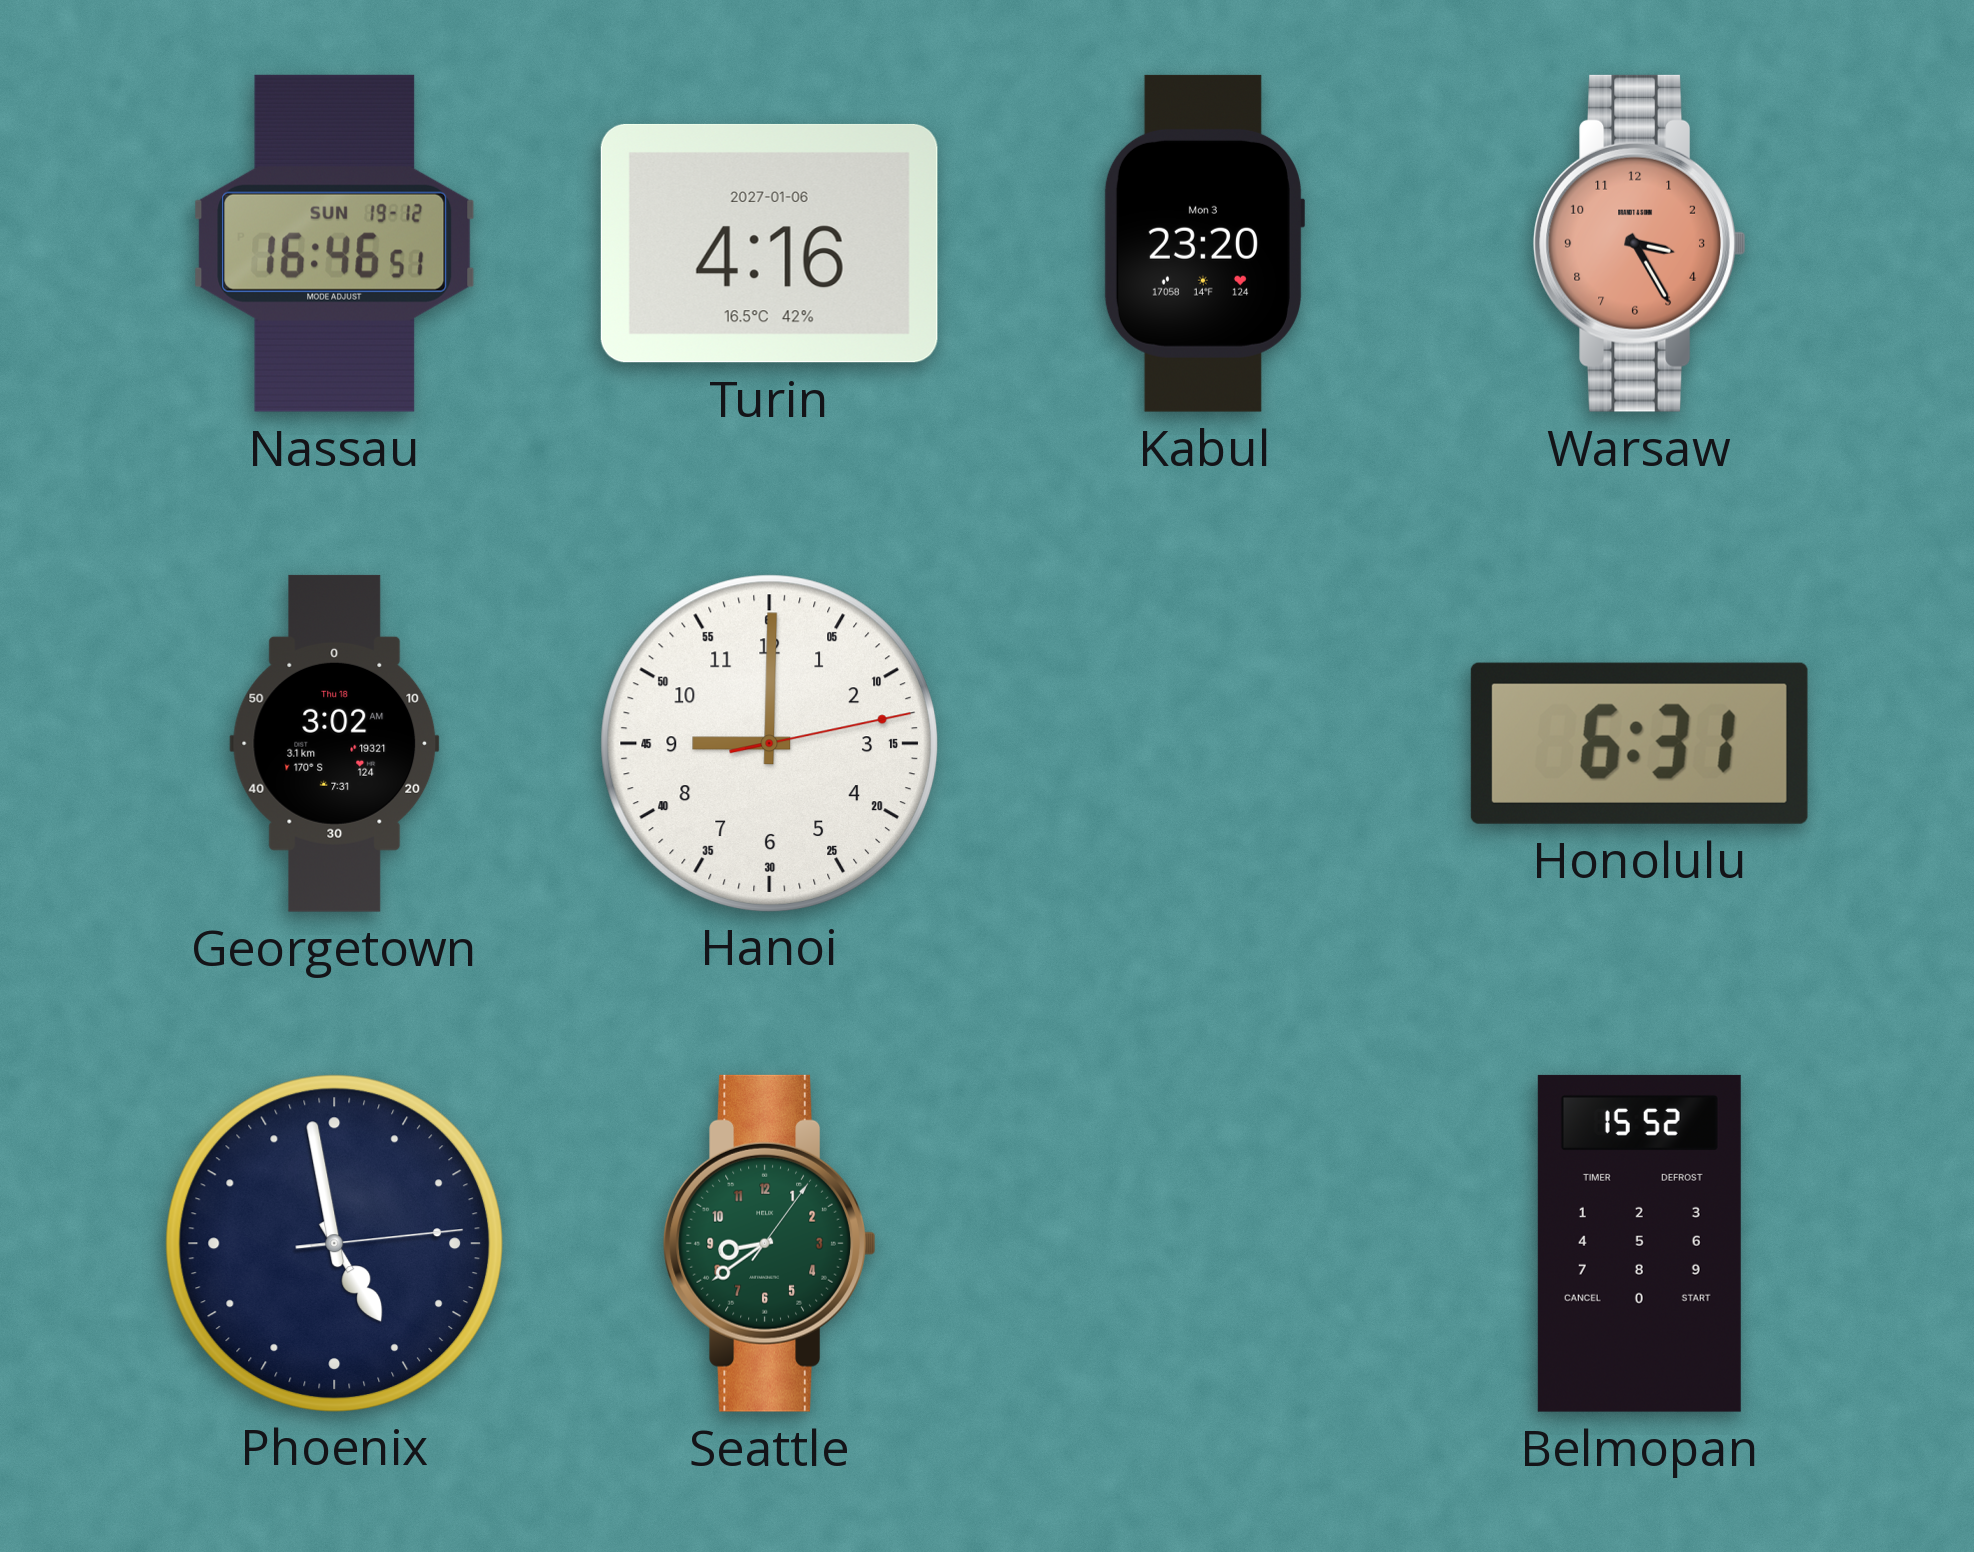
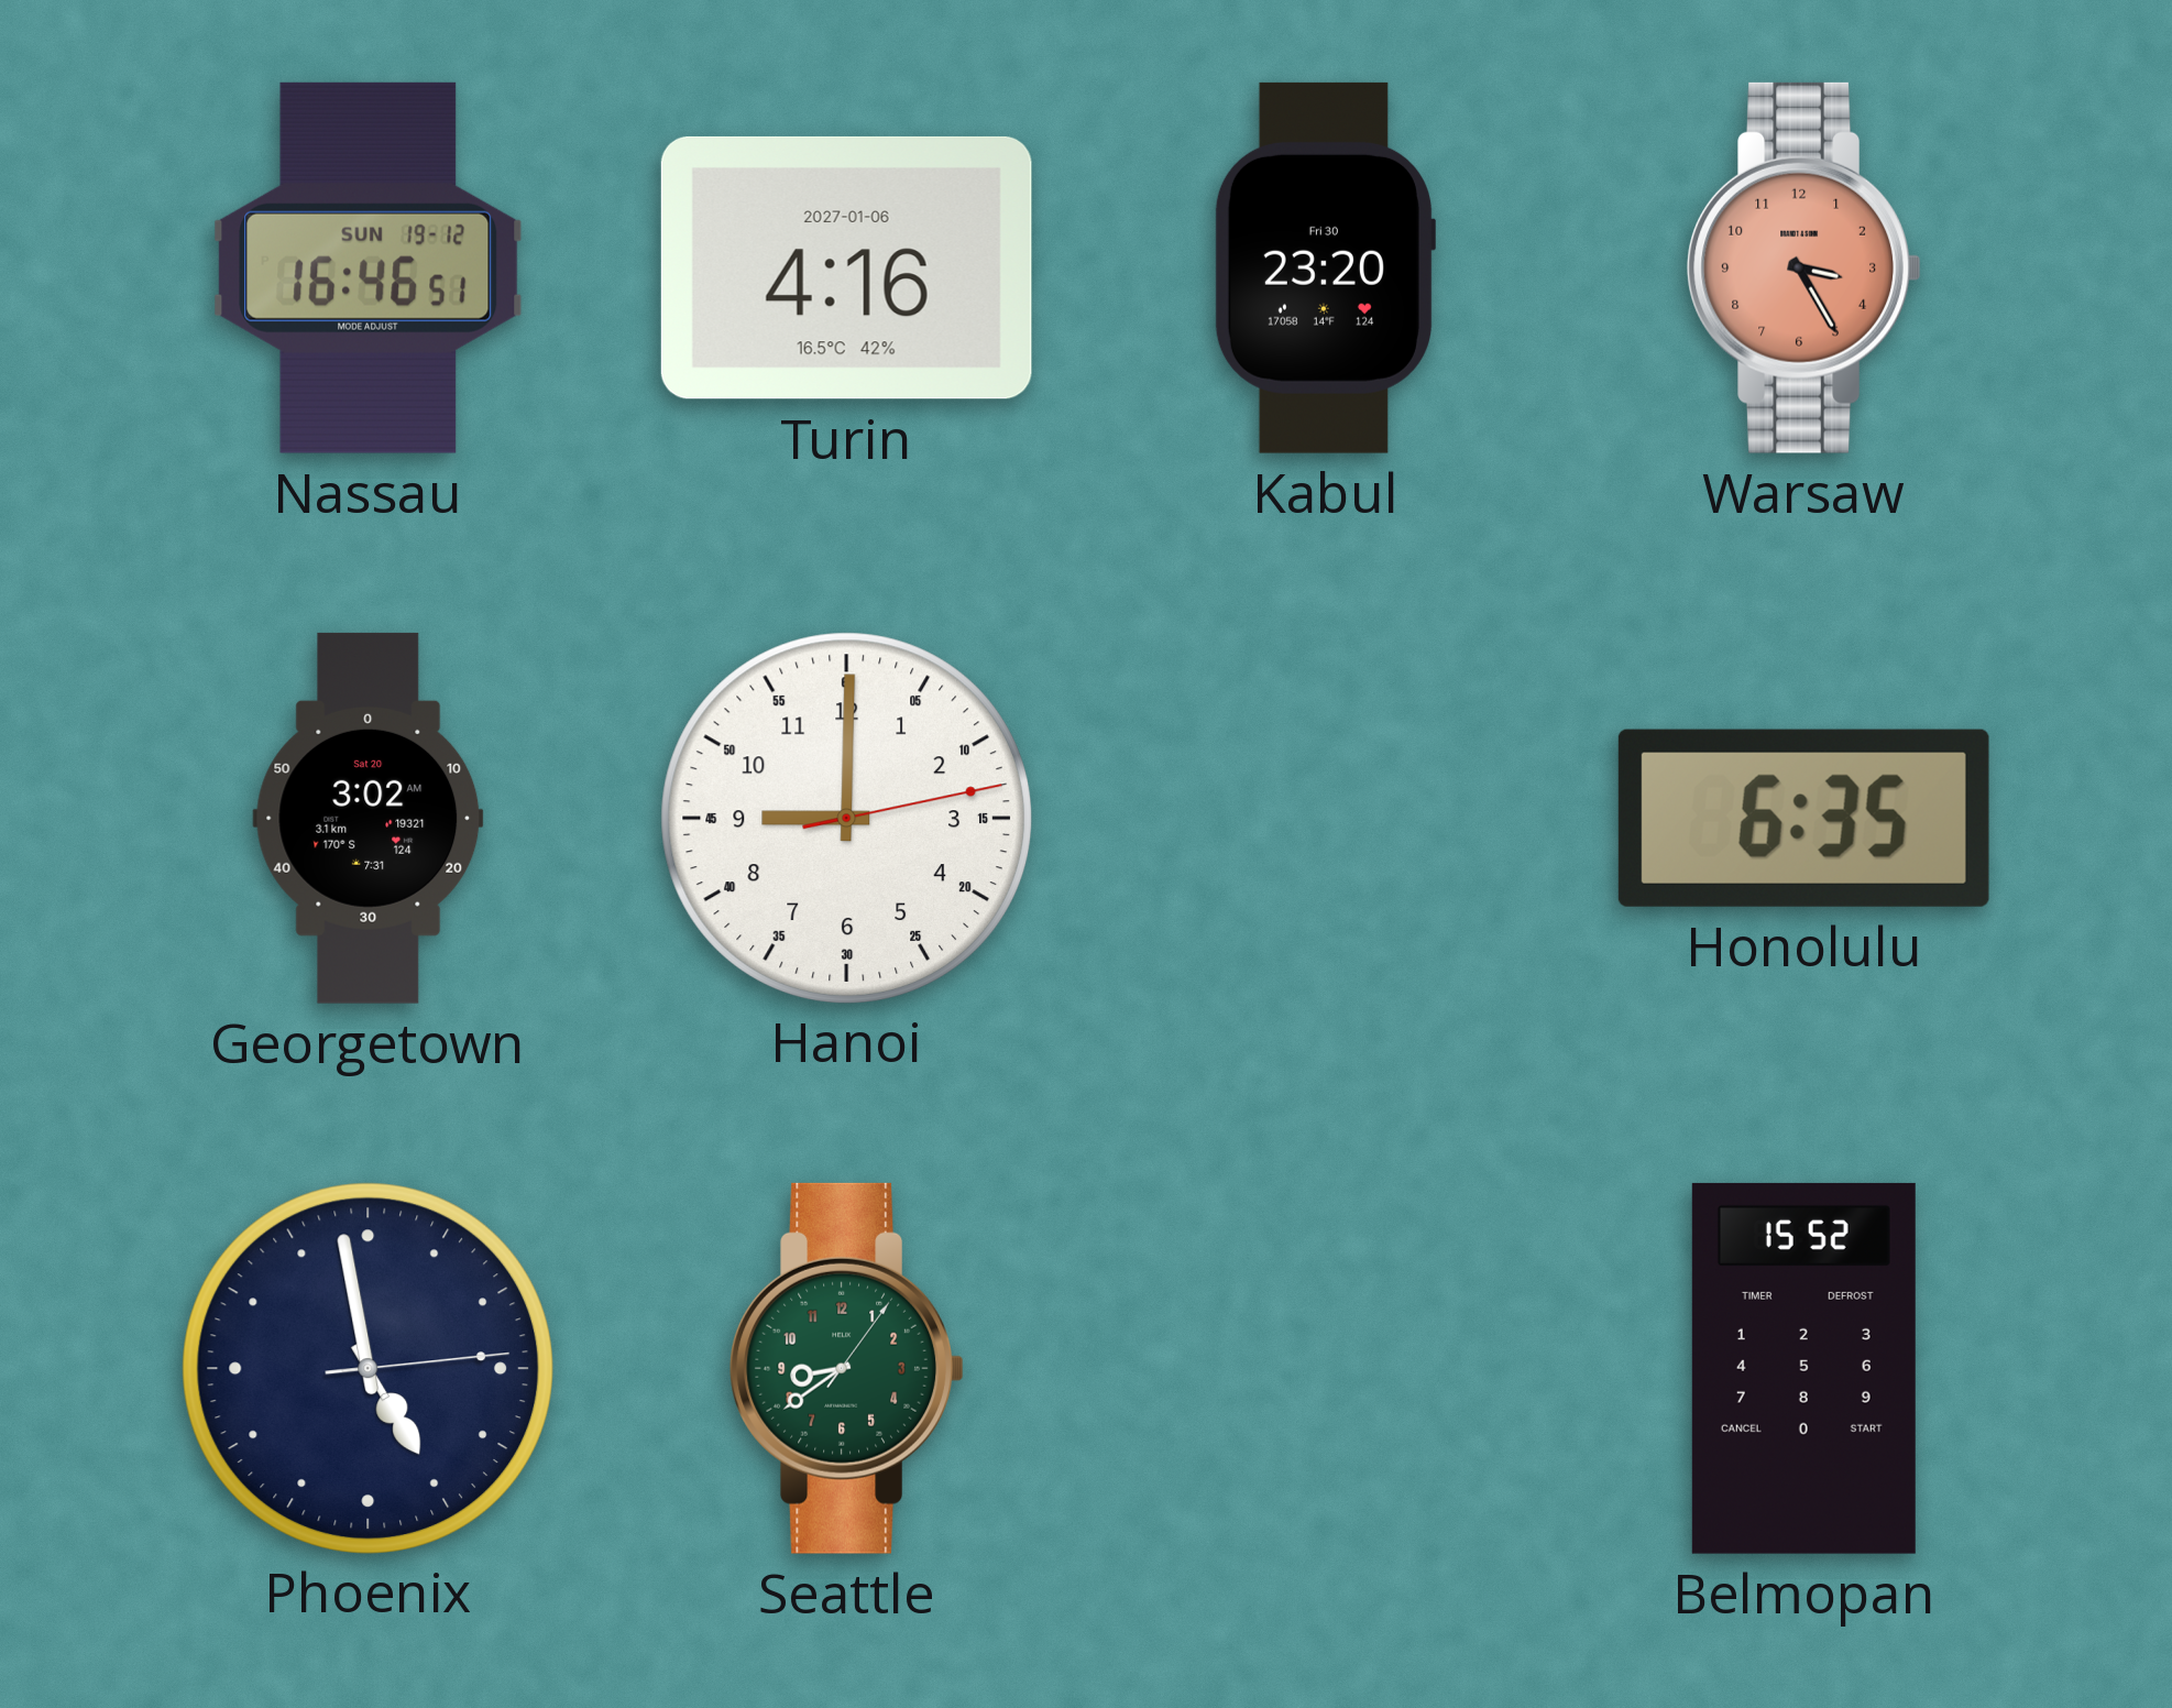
Kabul date: Mon 3 -> Fri 30
Georgetown date: Thu 18 -> Sat 20
Honolulu: 6:31 -> 6:35
